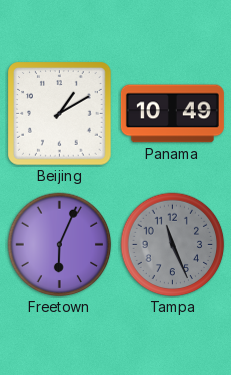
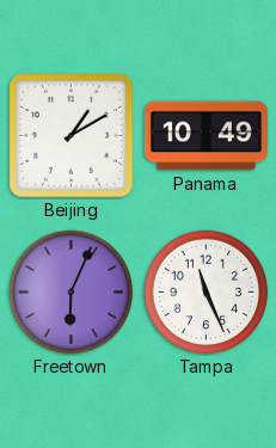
Tampa dial: grey -> white
